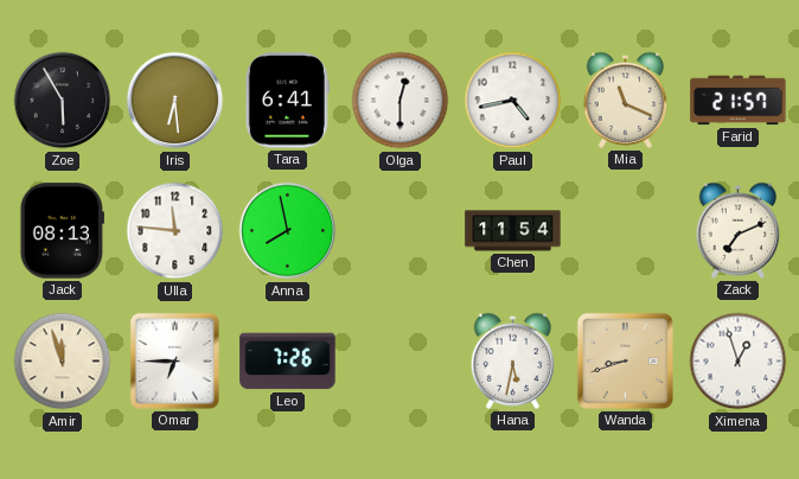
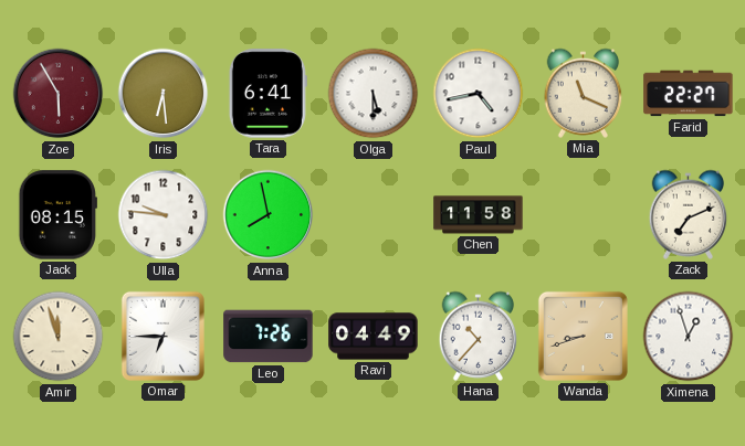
Zoe dial: black -> burgundy
Olga: 12:30 -> 5:30
Farid: 21:57 -> 22:27
Jack: 08:13 -> 08:15
Ulla: 11:46 -> 9:46
Chen: 11:54 -> 11:58
Ravi: none -> 04:49
Hana: 5:32 -> 10:37
